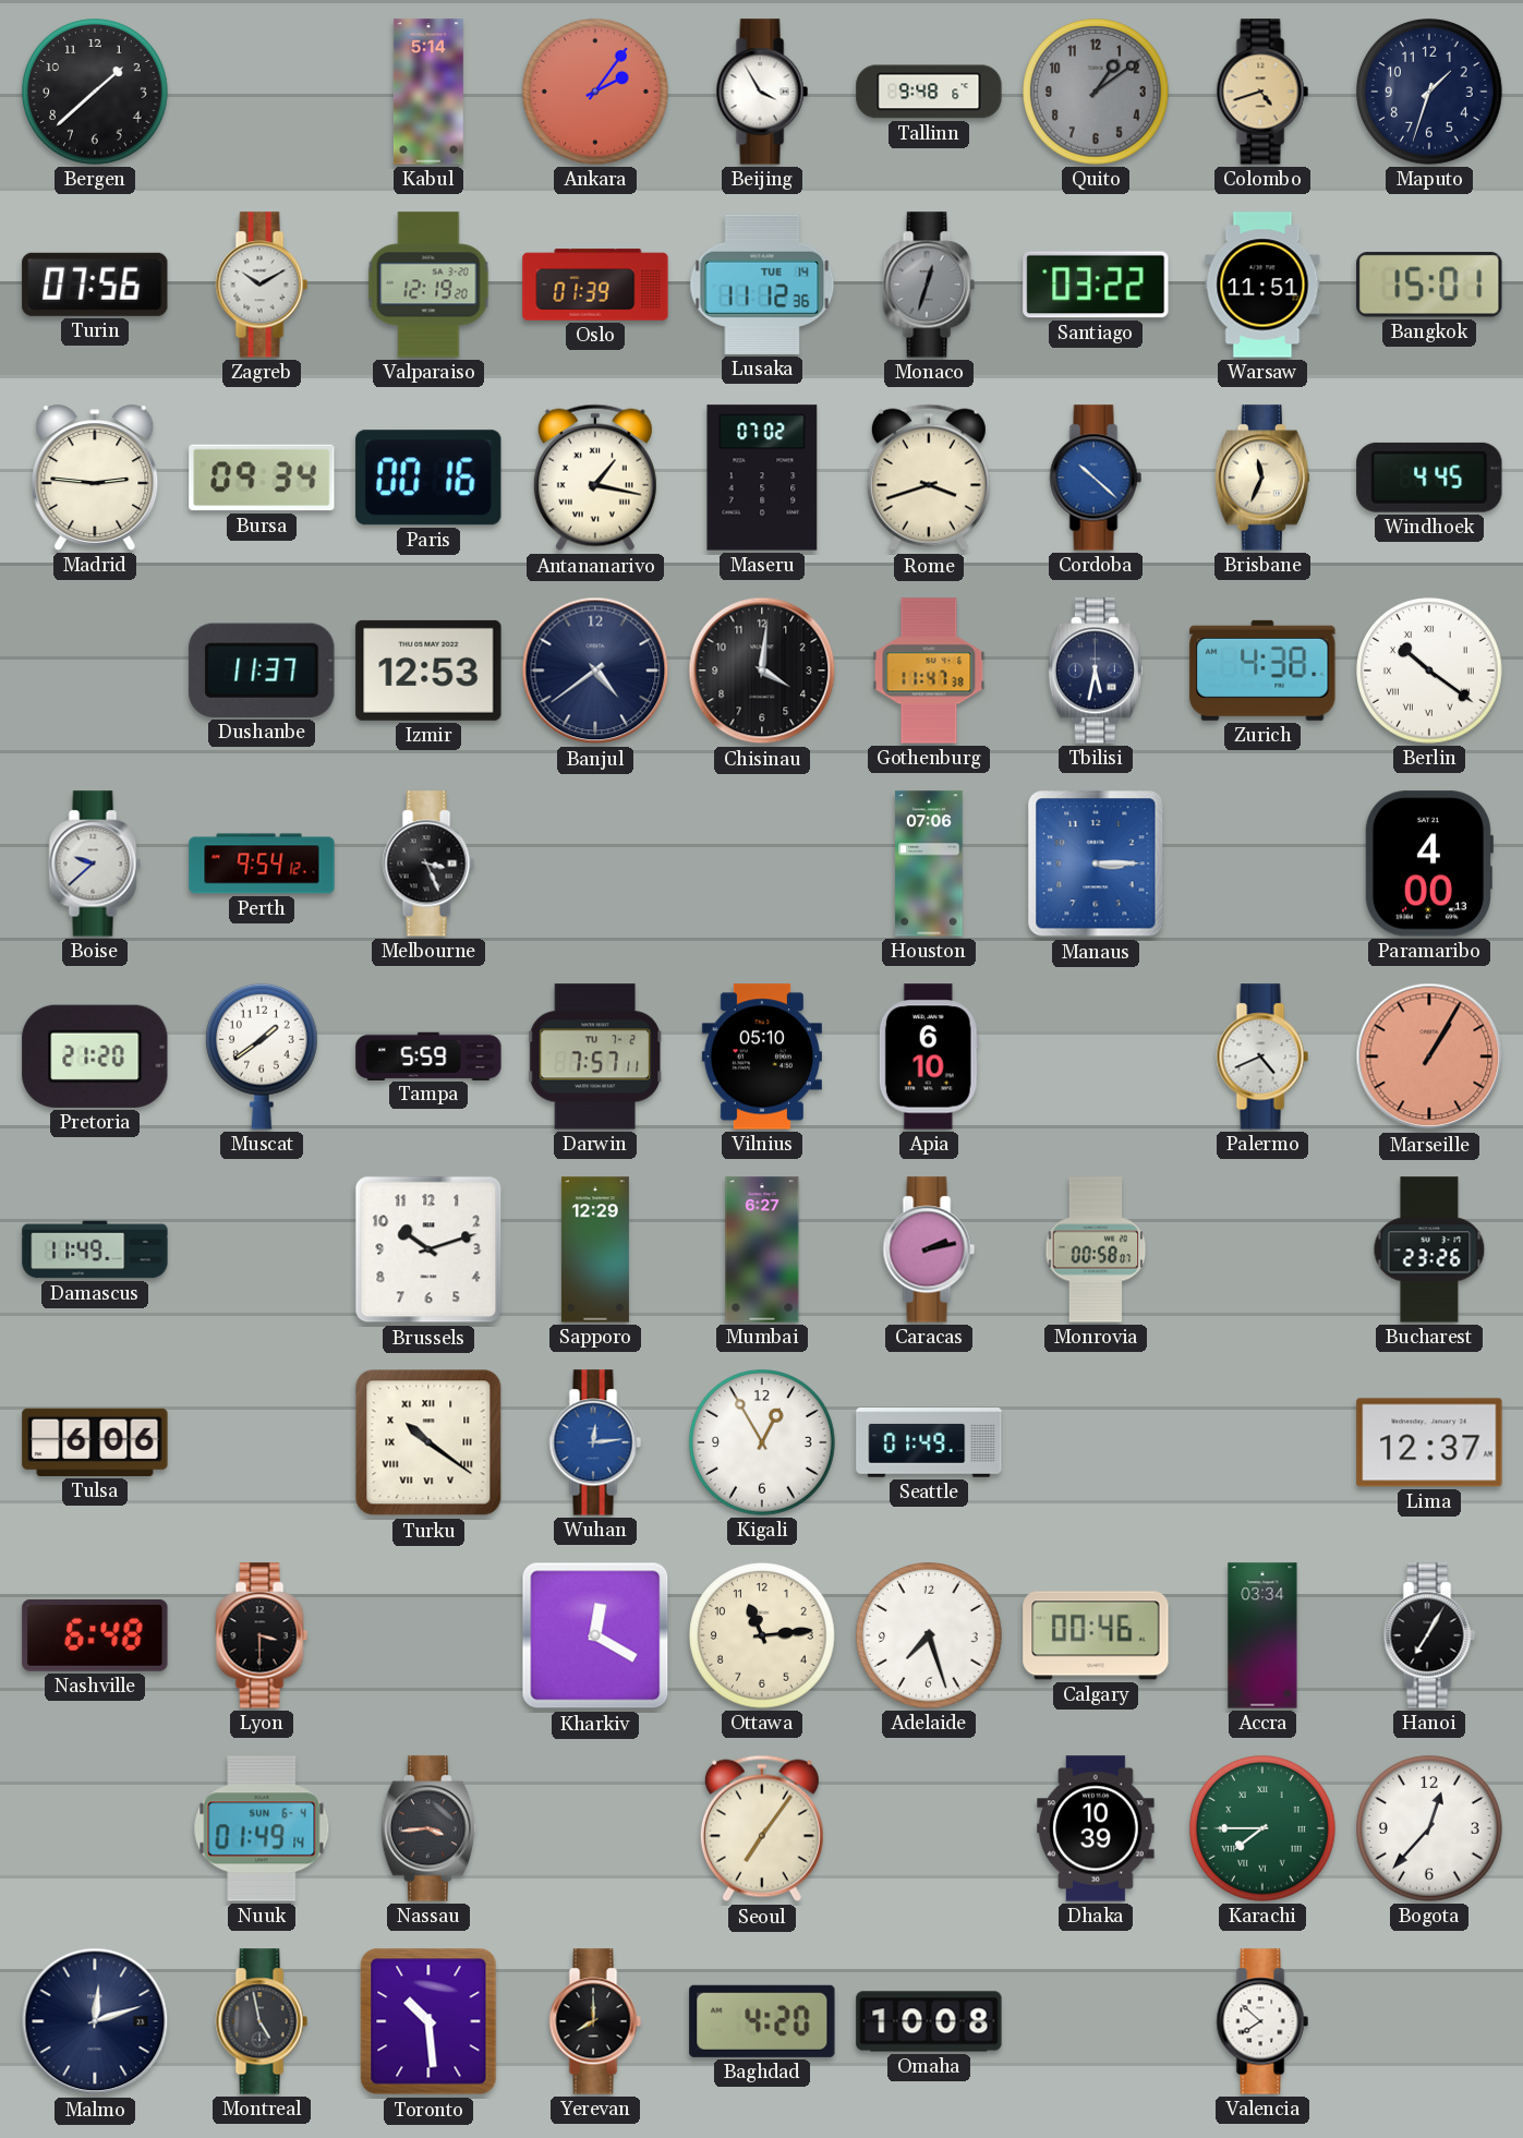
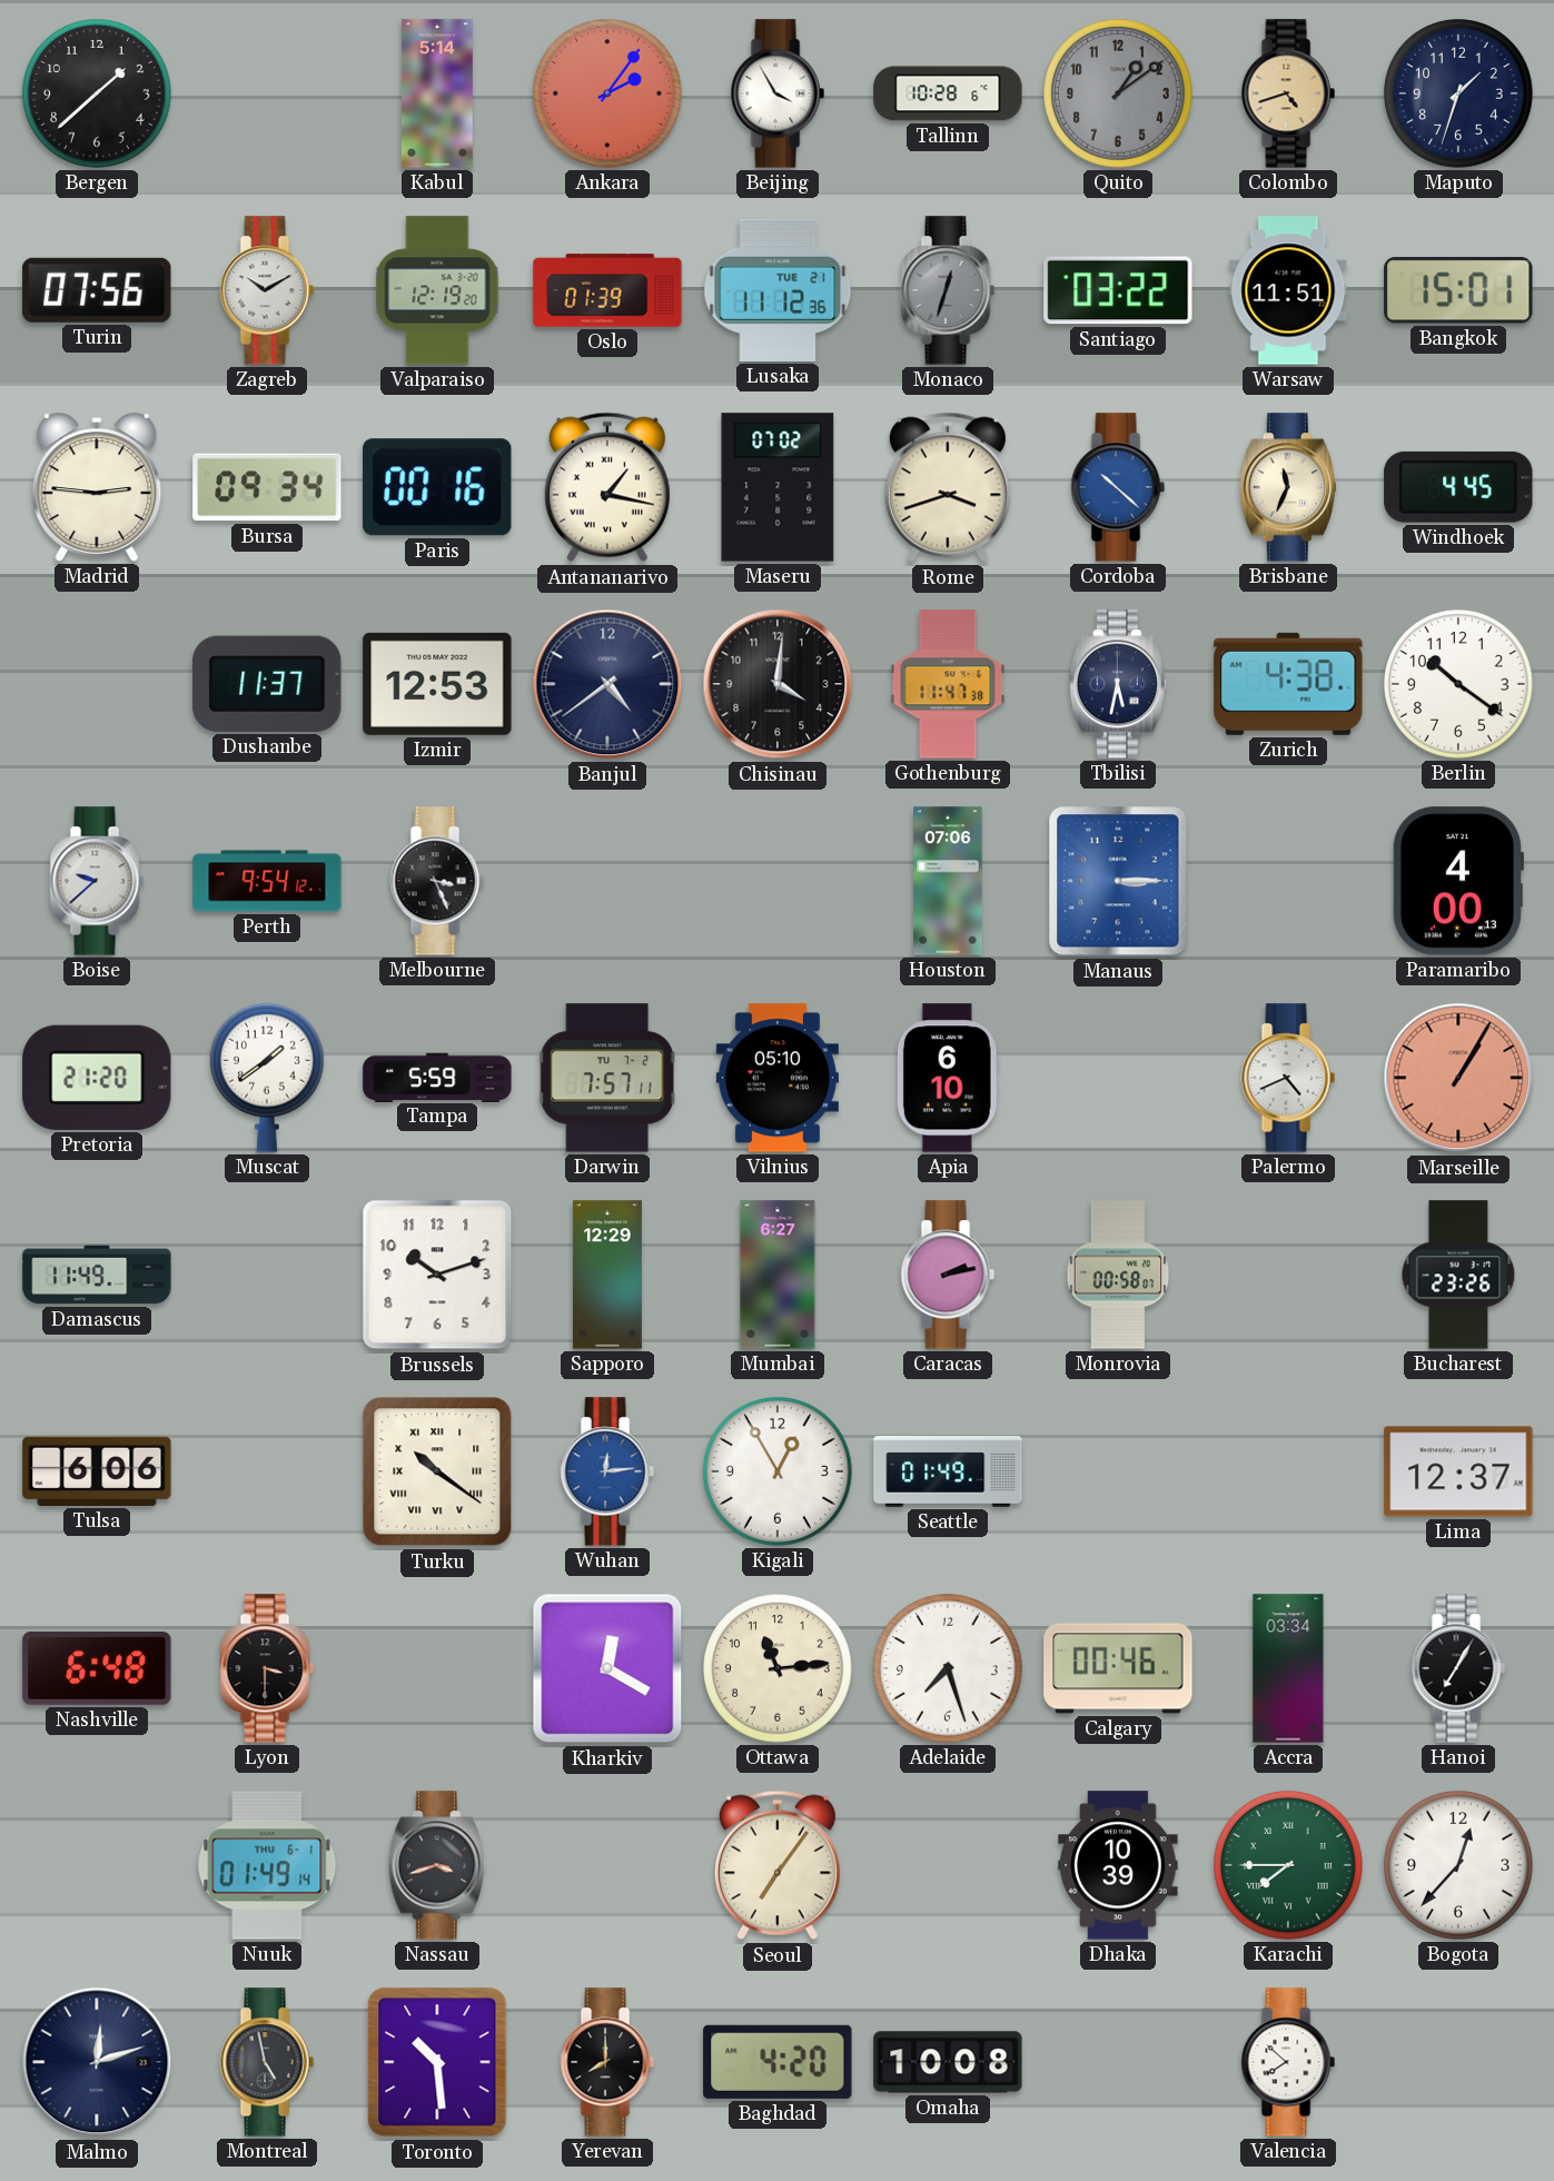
Tallinn: 9:48 -> 10:28
Lusaka date: TUE 14 -> TUE 21
Berlin numerals: Roman -> Arabic
Nuuk date: SUN 6-4 -> THU 6-1
Nassau: 3:44 -> 3:42
